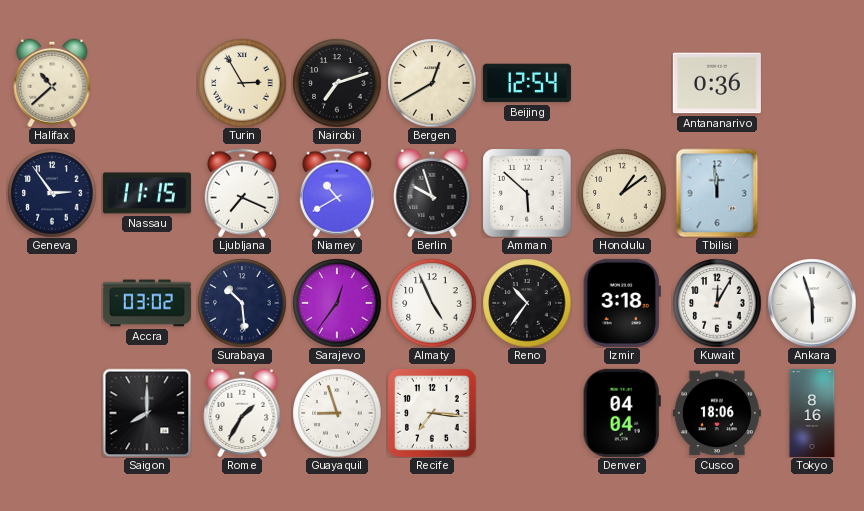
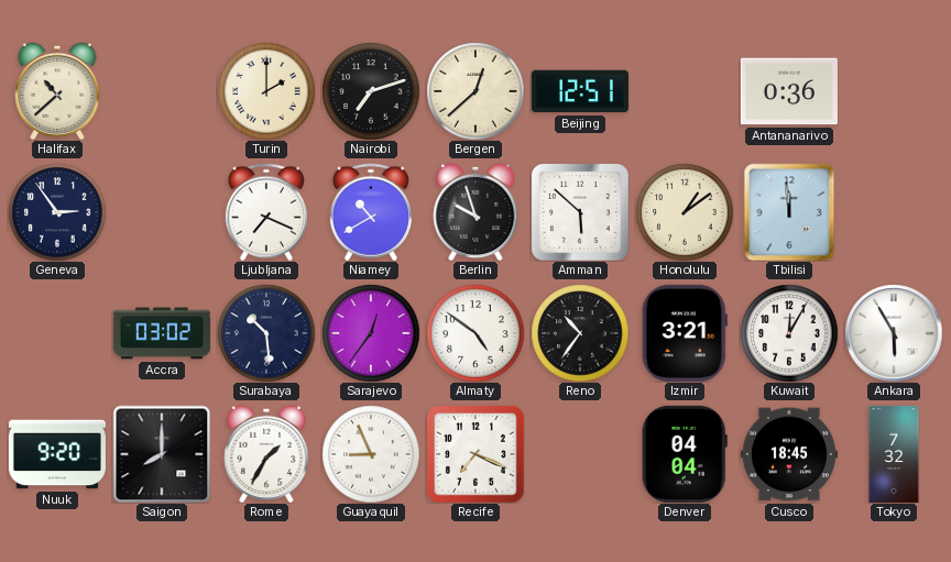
Turin: 2:55 -> 2:00
Bergen: 12:40 -> 12:38
Beijing: 12:54 -> 12:51
Nassau: 11:15 -> none
Almaty: 4:56 -> 4:51
Izmir: 3:18 -> 3:21
Ankara: 5:57 -> 5:55
Nuuk: none -> 9:20
Guayaquil: 8:57 -> 8:56
Recife: 7:16 -> 7:19
Cusco: 18:06 -> 18:45
Tokyo: 8:16 -> 7:32
